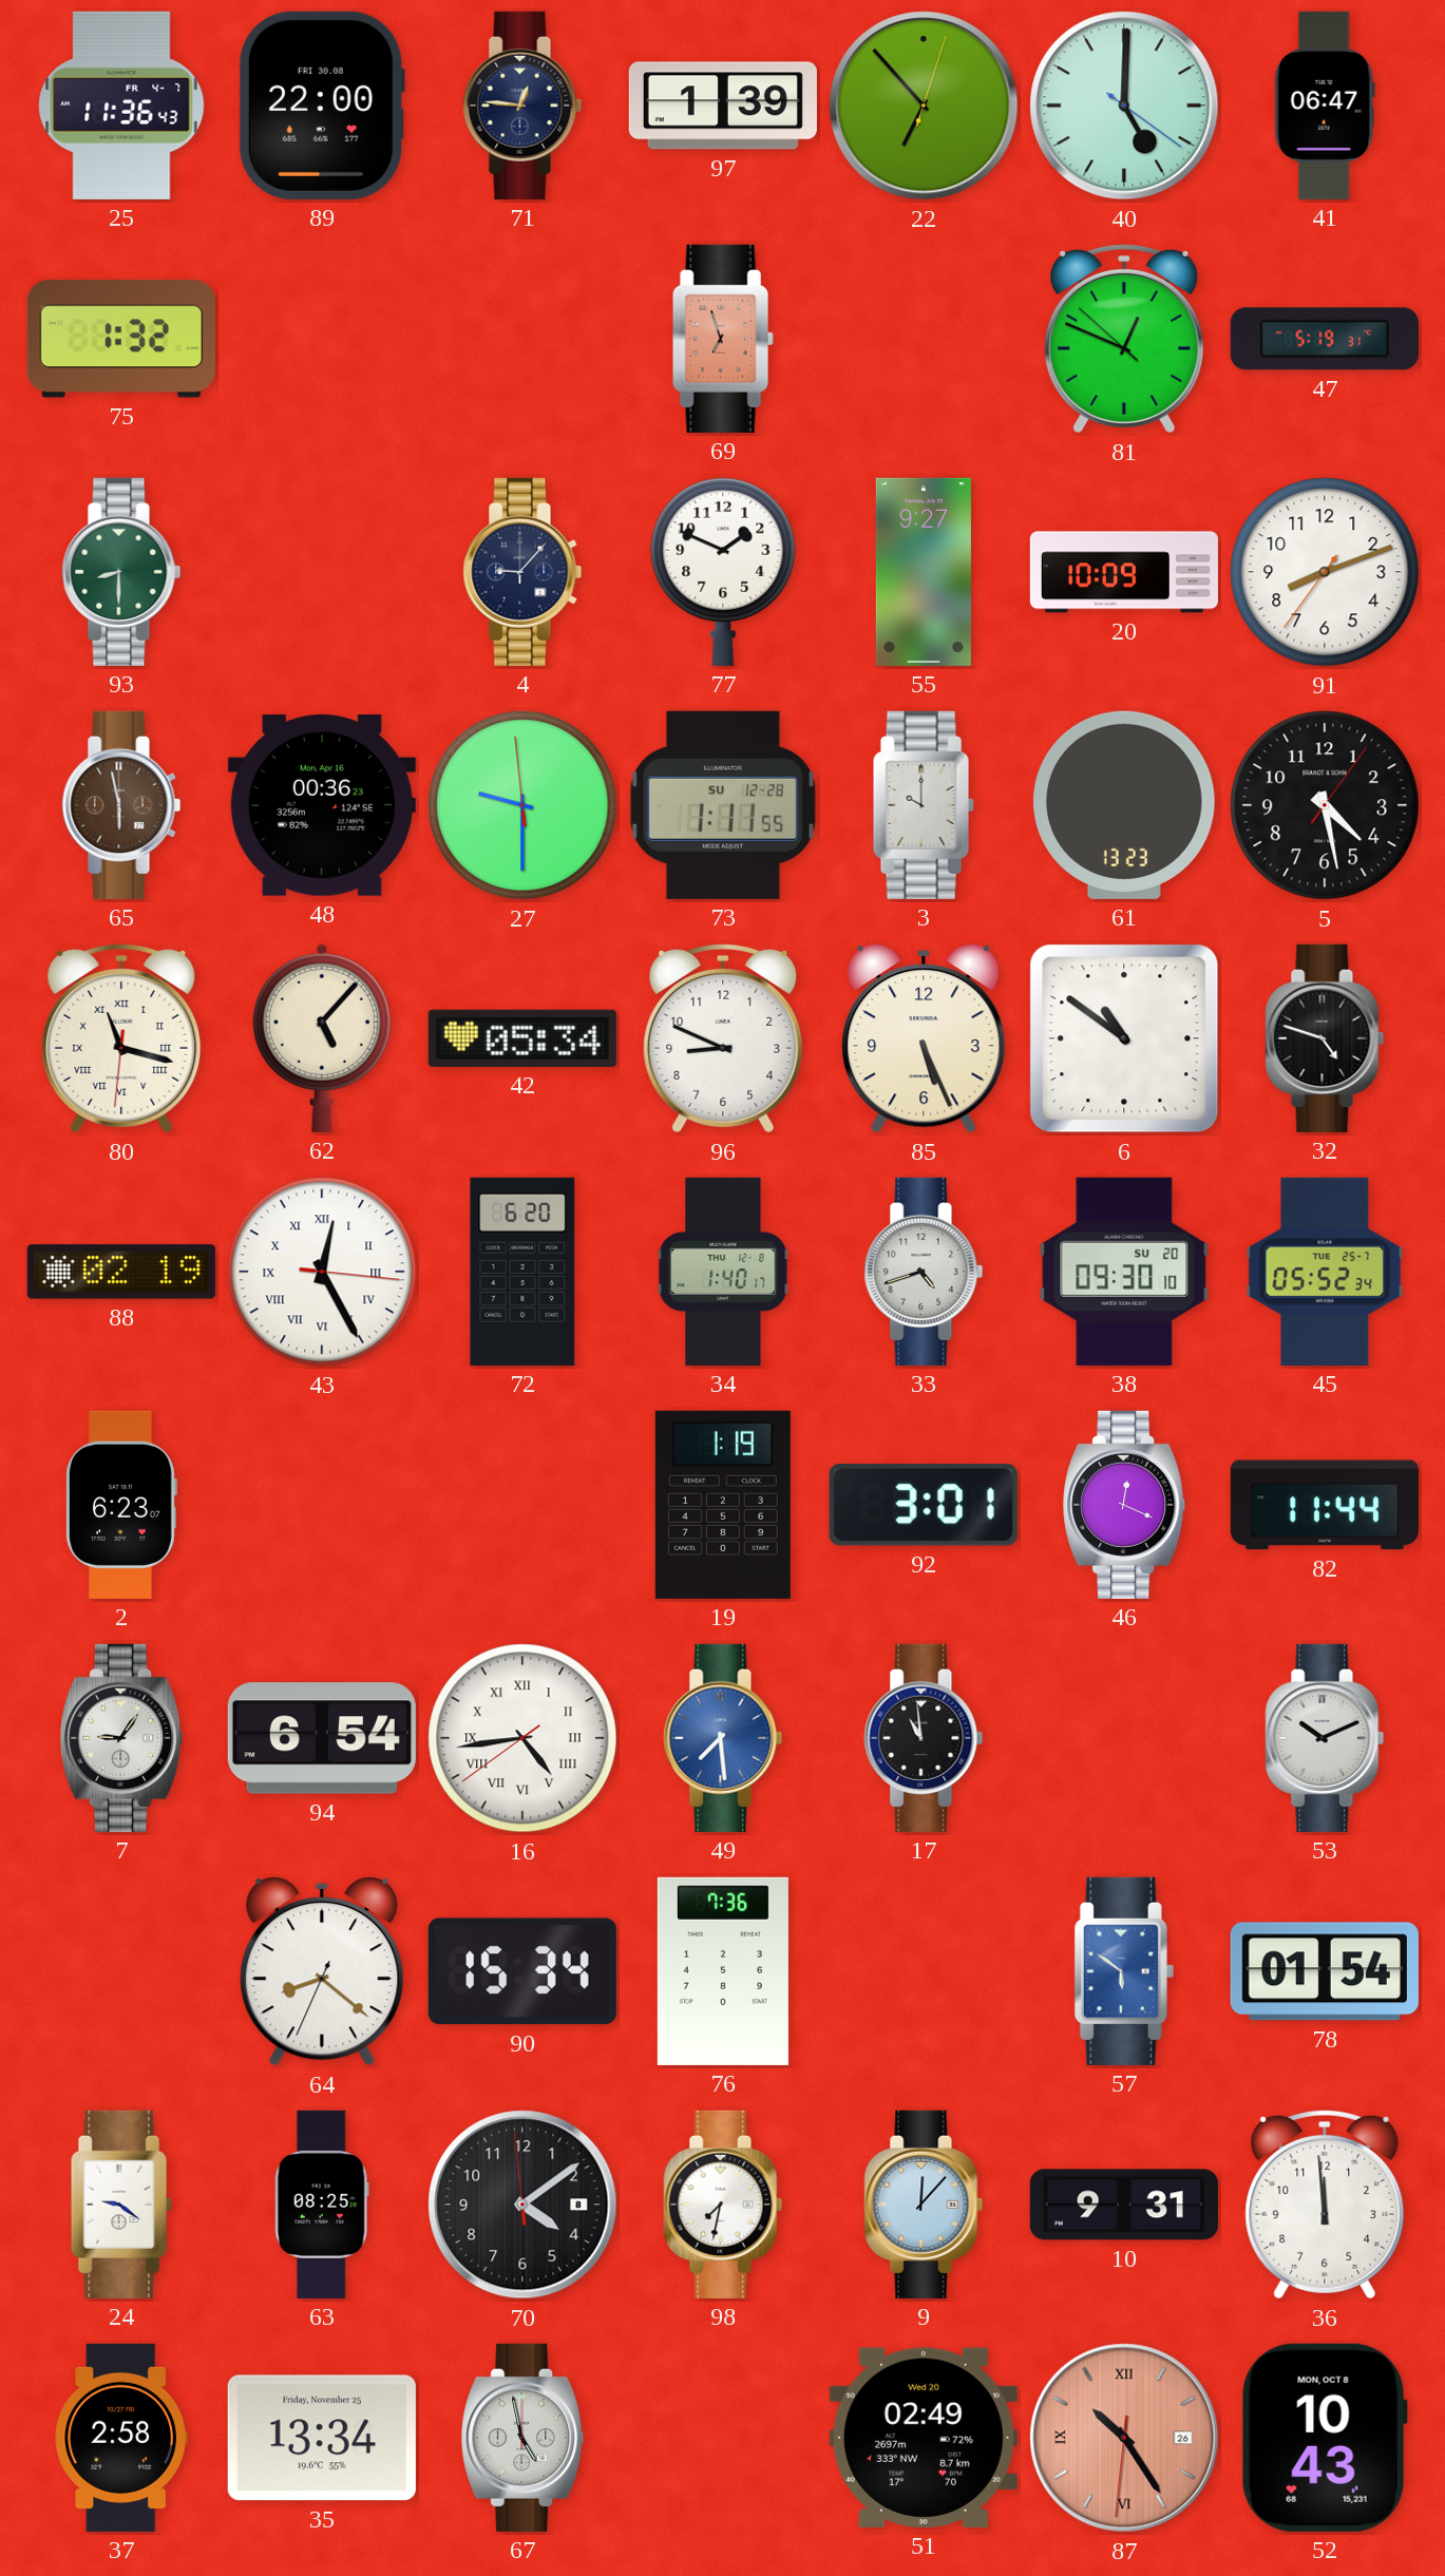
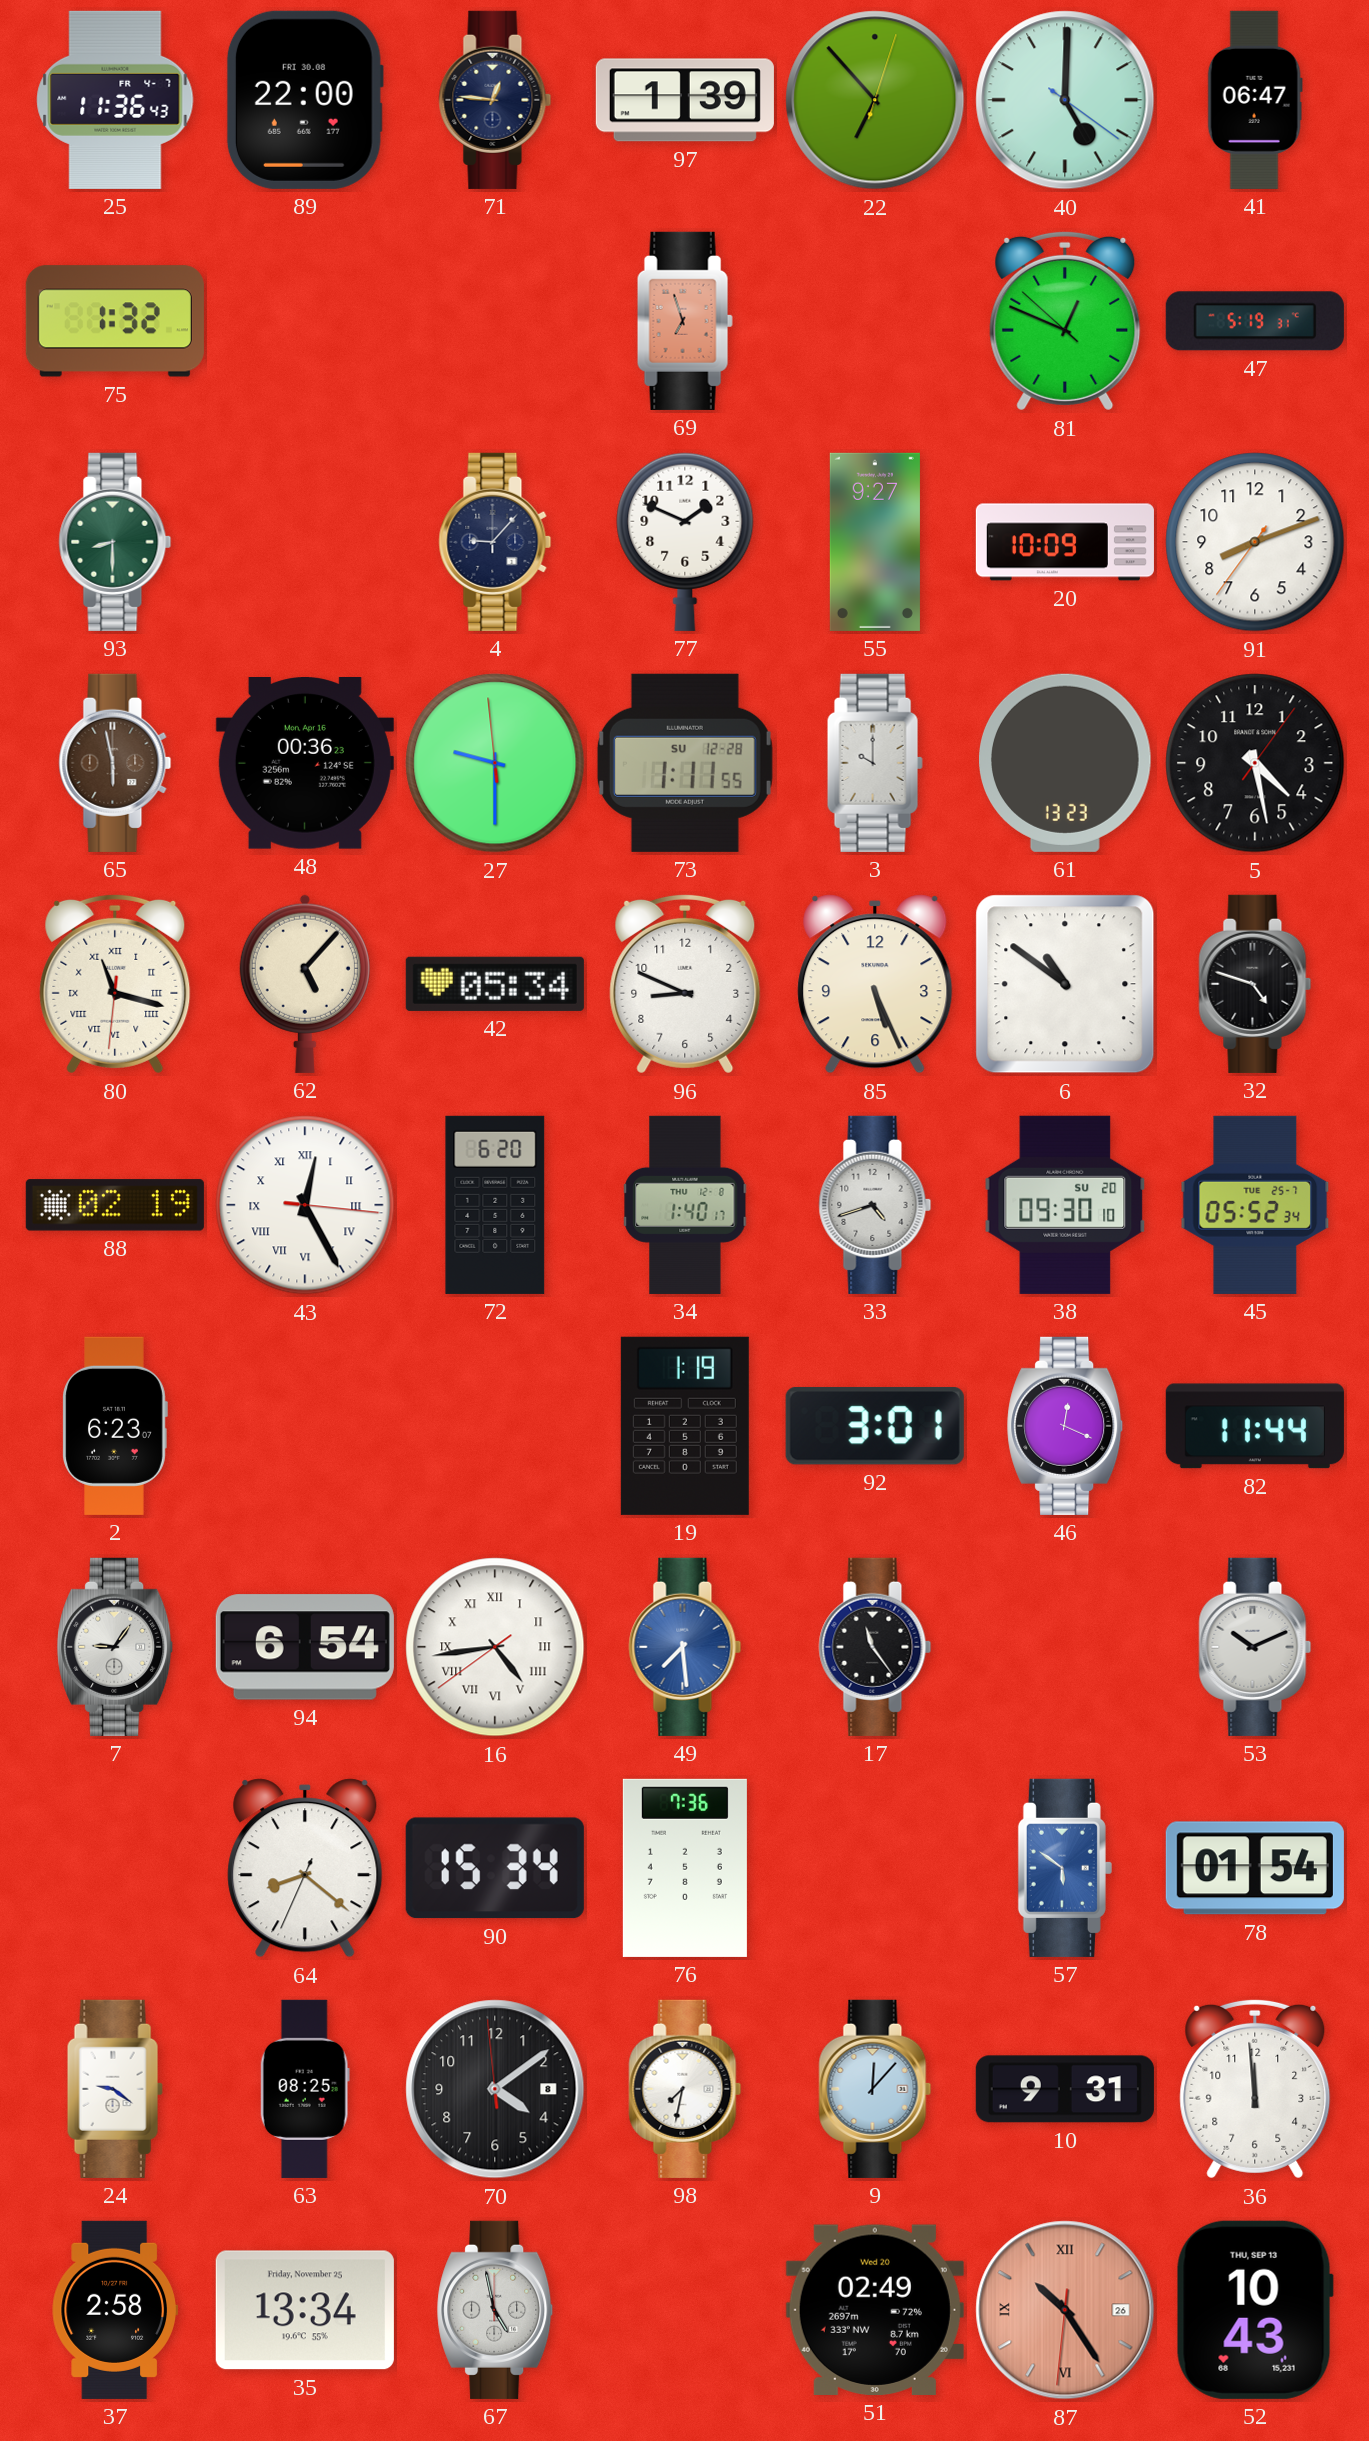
17: 10:59 -> 11:24
52 date: MON, OCT 8 -> THU, SEP 13
